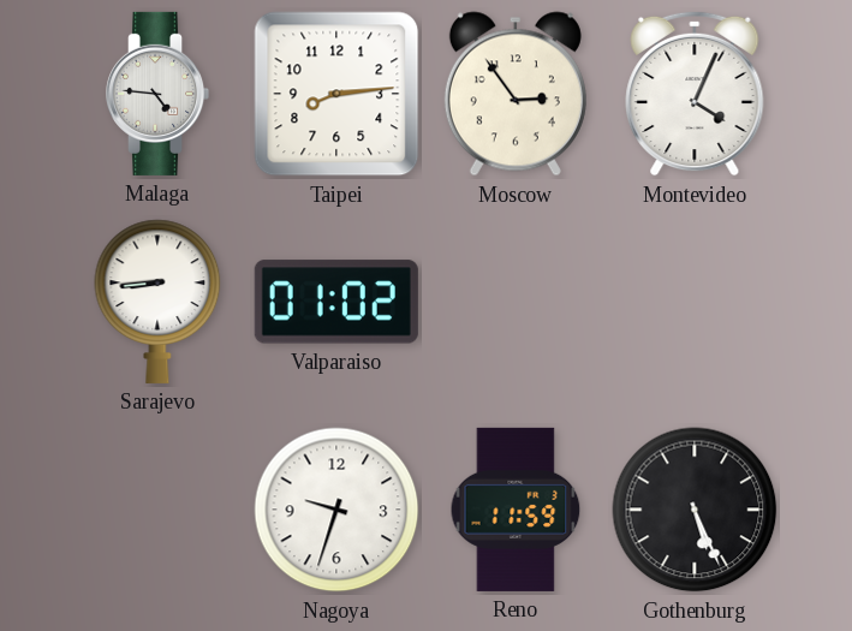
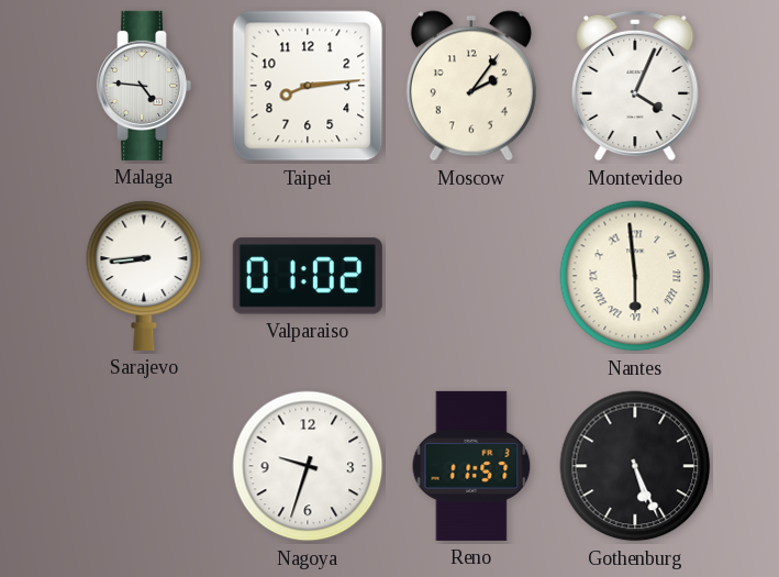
Moscow: 2:54 -> 2:06
Nantes: none -> 5:59
Reno: 11:59 -> 11:57
